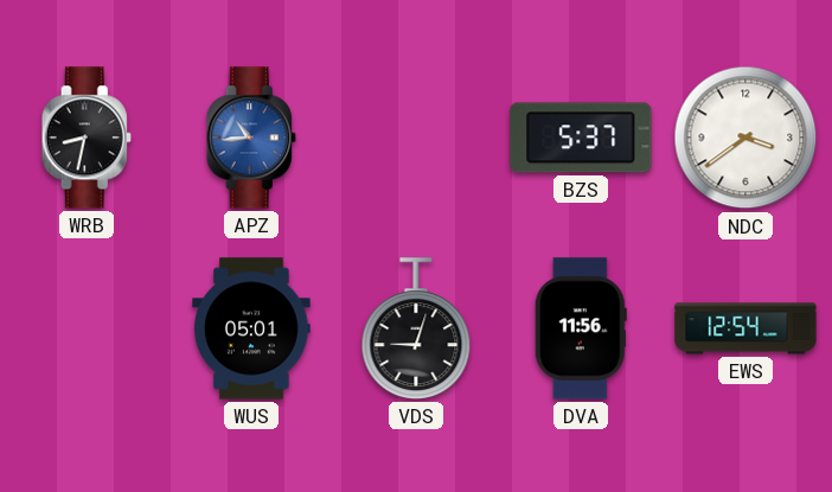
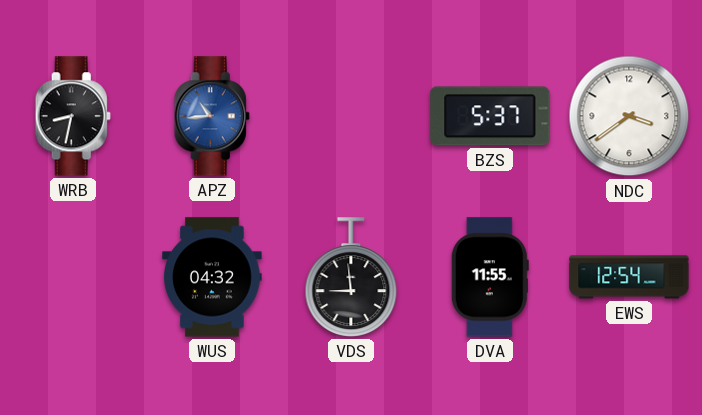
WUS: 05:01 -> 04:32
VDS: 9:03 -> 8:59
DVA: 11:56 -> 11:55
